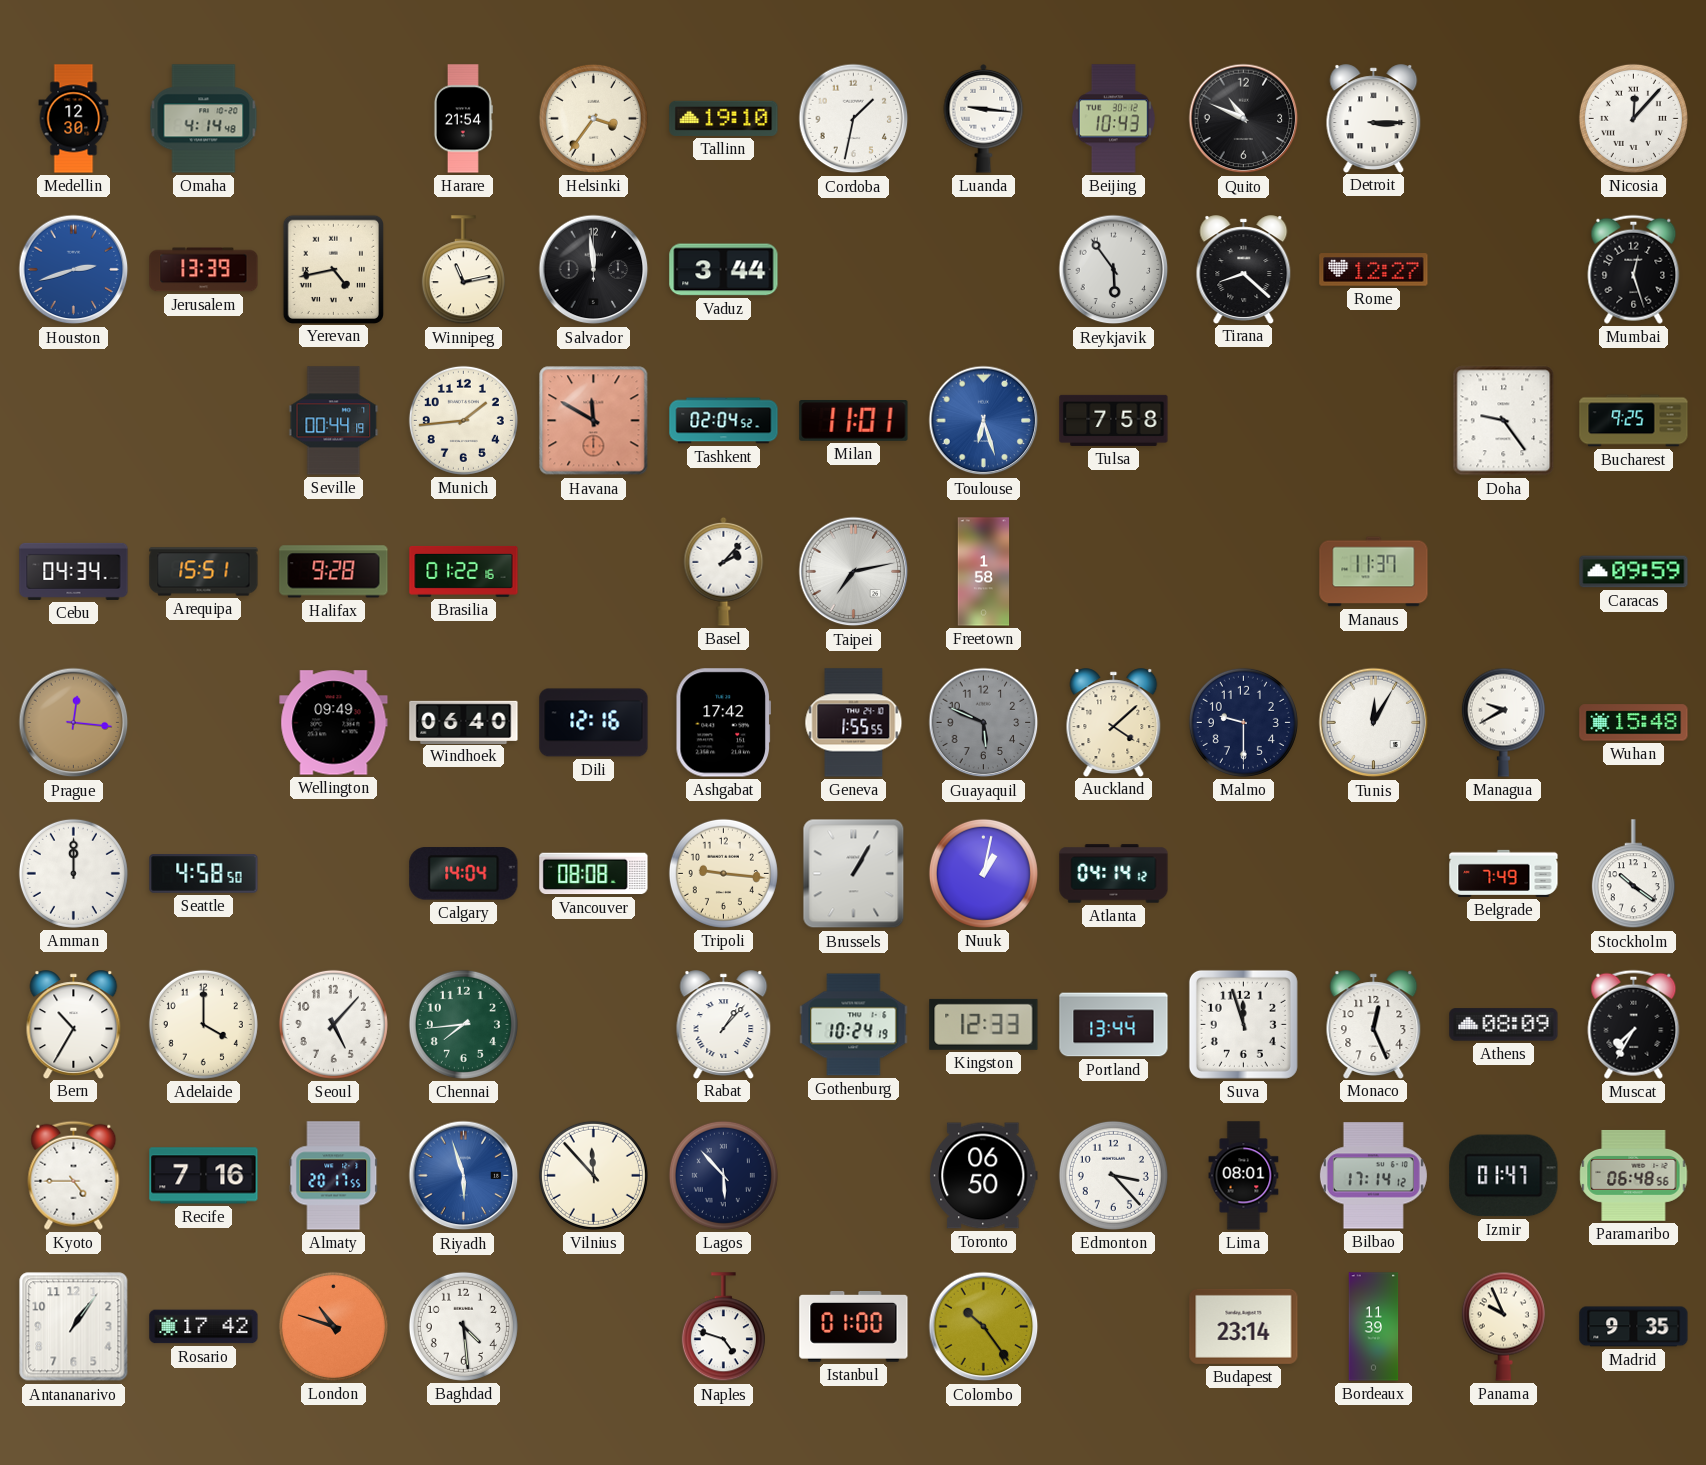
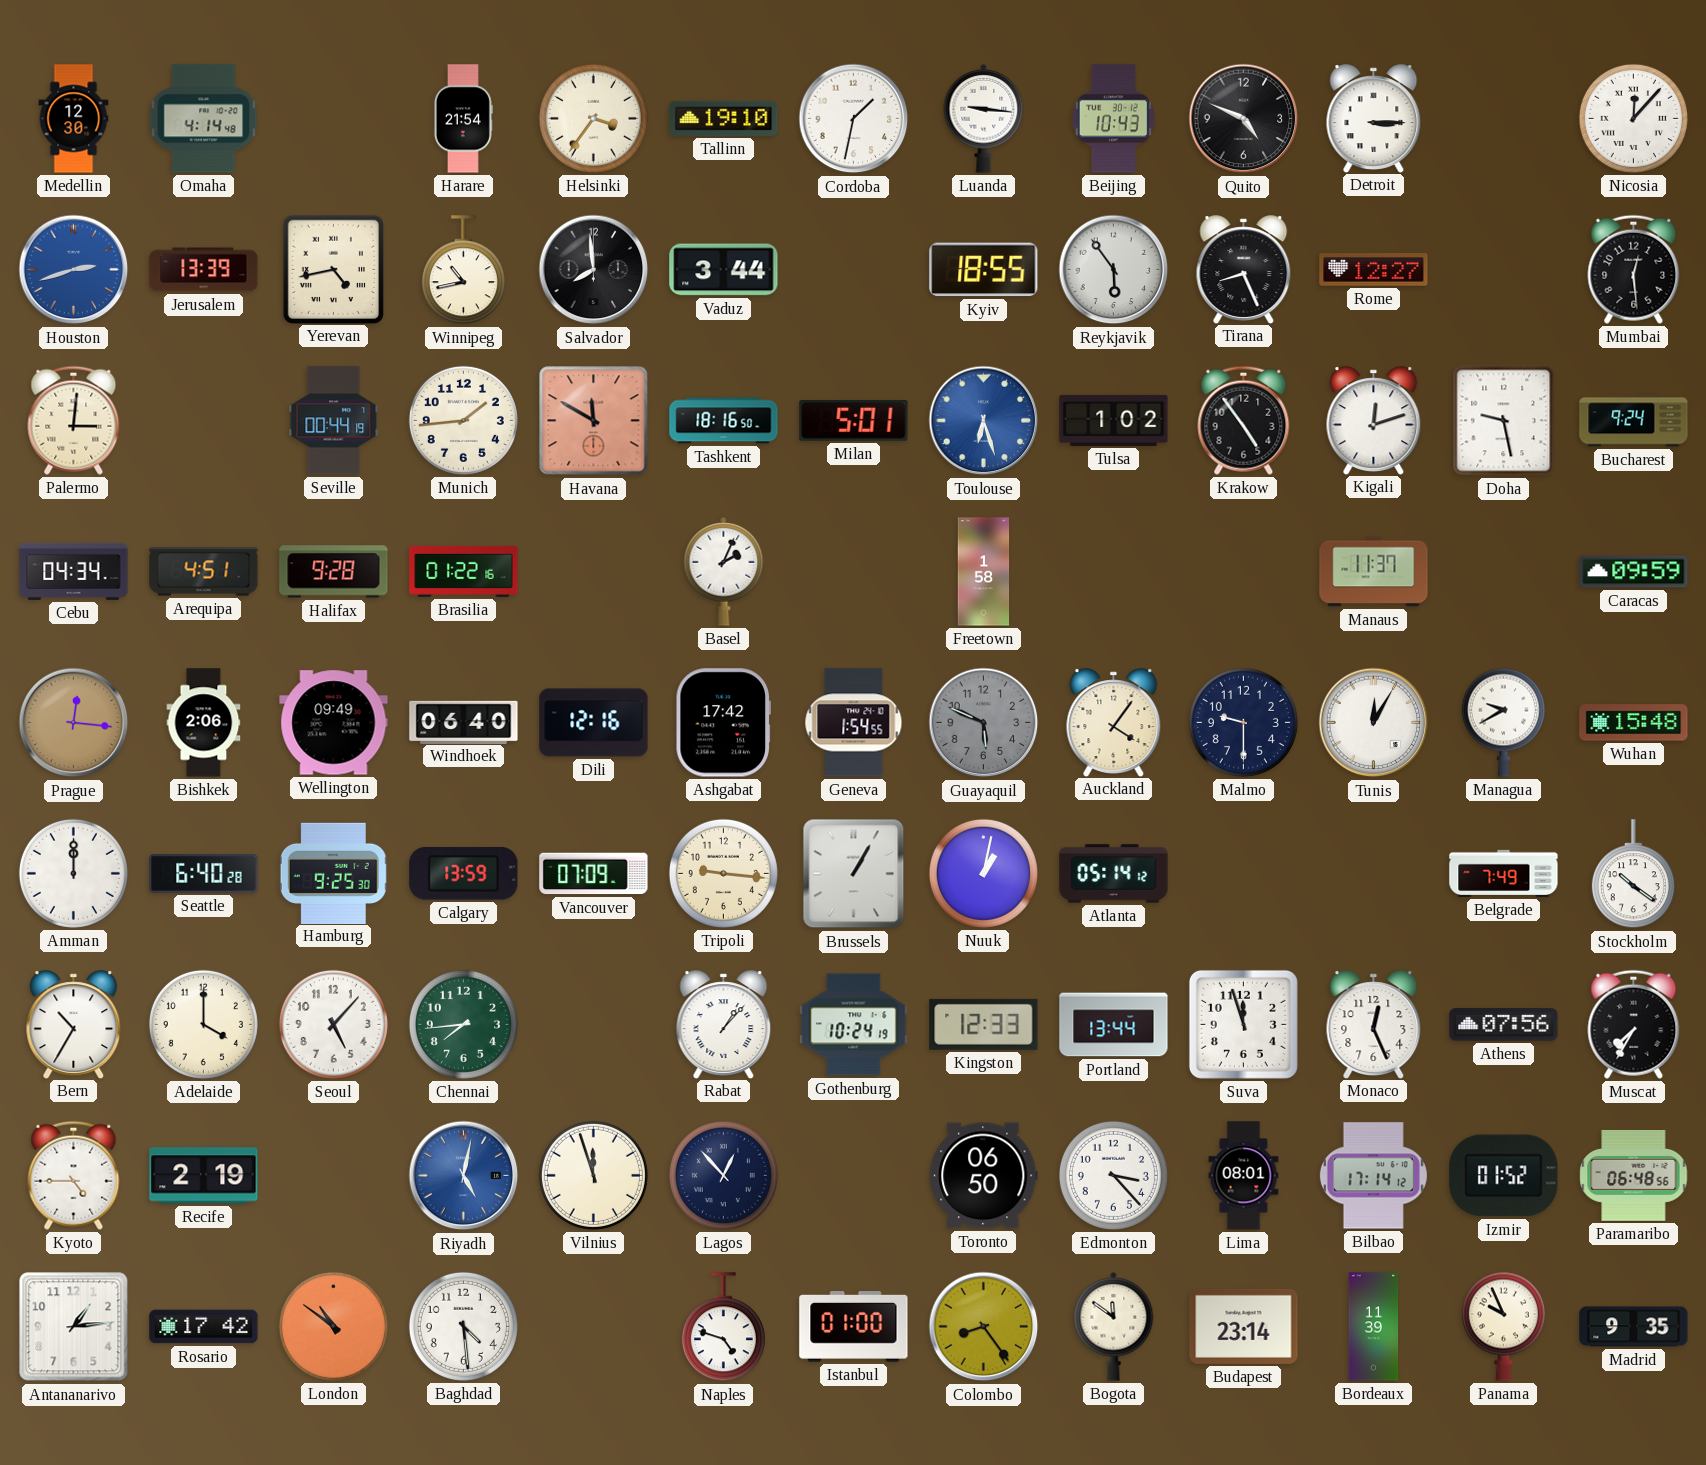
Quito: 10:49 -> 4:49
Winnipeg: 11:13 -> 10:43
Salvador: 11:59 -> 7:59
Kyiv: none -> 18:55
Tirana: 8:22 -> 8:26
Mumbai: 12:27 -> 12:29
Palermo: none -> 3:01
Tashkent: 02:04 -> 18:16
Milan: 11:01 -> 5:01
Tulsa: 7:58 -> 1:02
Krakow: none -> 4:54
Kigali: none -> 12:12
Doha: 9:24 -> 9:28
Bucharest: 9:25 -> 9:24
Arequipa: 15:51 -> 4:51
Basel: 2:07 -> 2:04
Taipei: 7:13 -> none
Bishkek: none -> 2:06
Geneva: 1:55 -> 1:54
Auckland: 4:08 -> 4:06
Seattle: 4:58 -> 6:40
Hamburg: none -> 9:25
Calgary: 14:04 -> 13:59
Vancouver: 08:08 -> 07:09
Atlanta: 04:14 -> 05:14
Athens: 08:09 -> 07:56
Recife: 7:16 -> 2:19
Almaty: 20:17 -> none
Riyadh: 5:57 -> 5:02
Vilnius: 11:53 -> 11:57
Lagos: 5:53 -> 12:53
Izmir: 01:47 -> 01:52
Antananarivo: 1:06 -> 1:14
London: 10:48 -> 10:51
Colombo: 10:24 -> 8:24
Bogota: none -> 11:51
